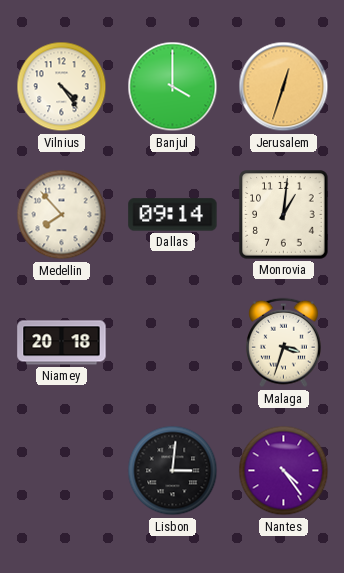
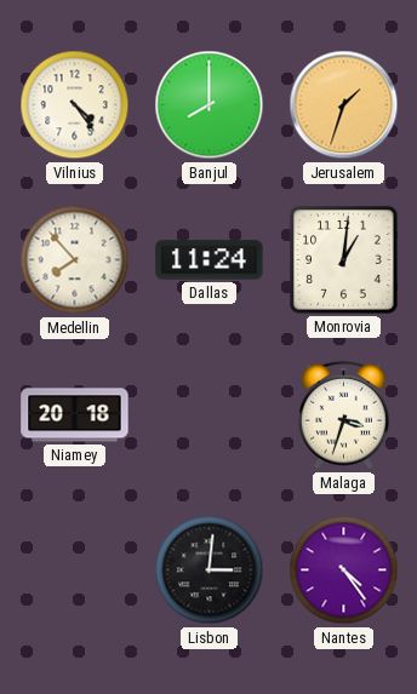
Banjul: 4:00 -> 8:00
Jerusalem: 12:33 -> 1:33
Dallas: 09:14 -> 11:24
